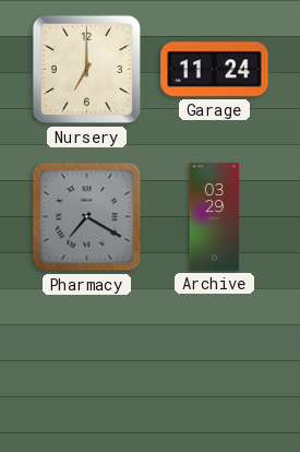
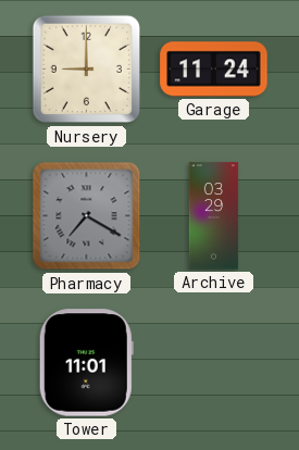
Nursery: 7:00 -> 9:00
Tower: none -> 11:01
